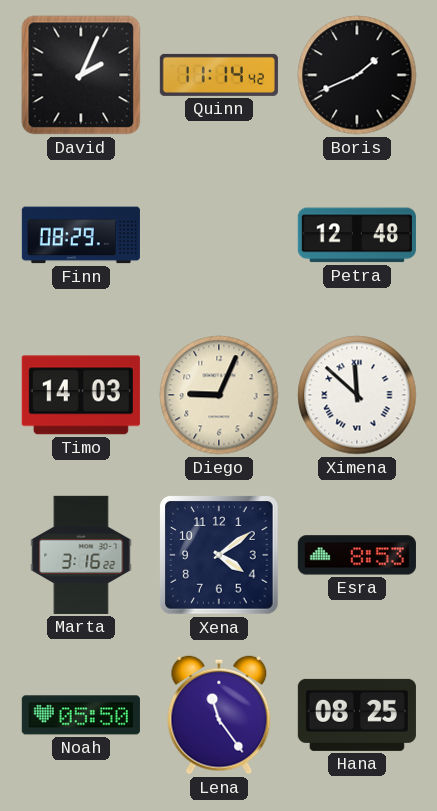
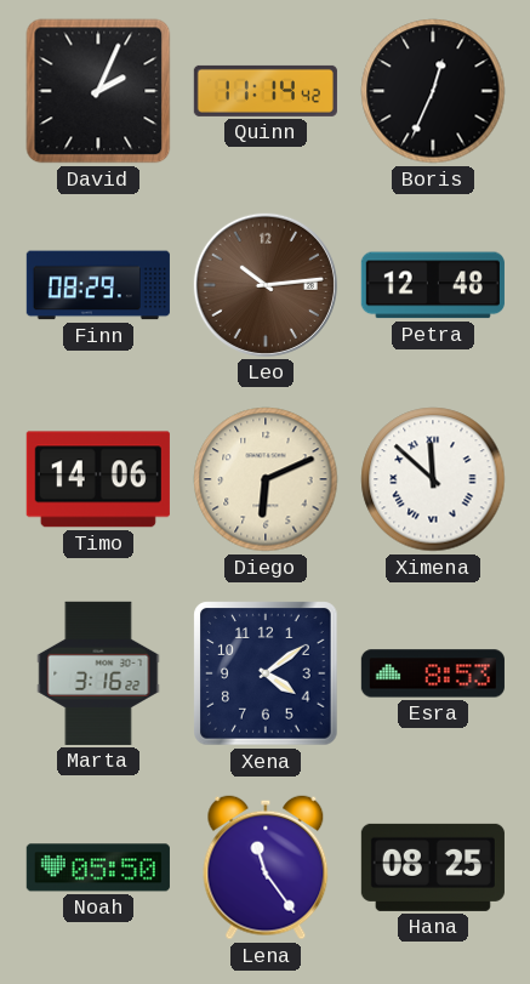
Boris: 1:41 -> 12:34
Leo: none -> 10:14
Timo: 14:03 -> 14:06
Diego: 9:04 -> 6:11
